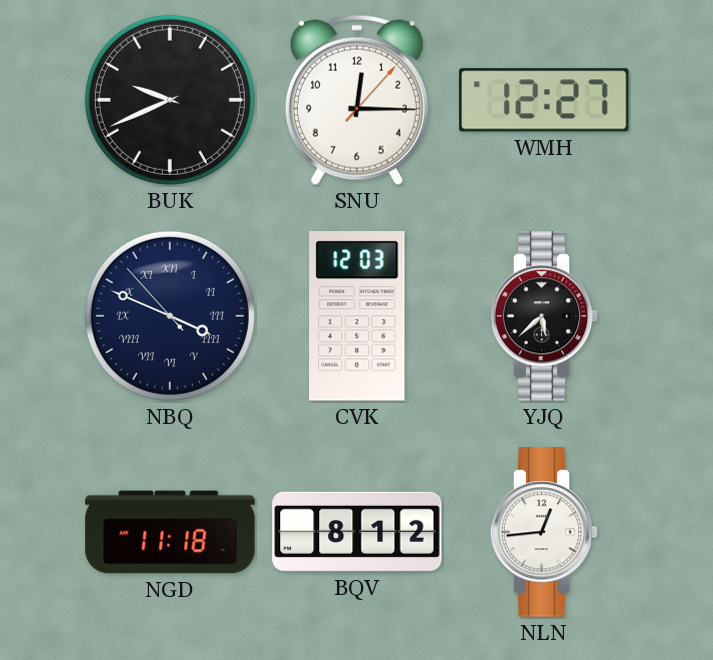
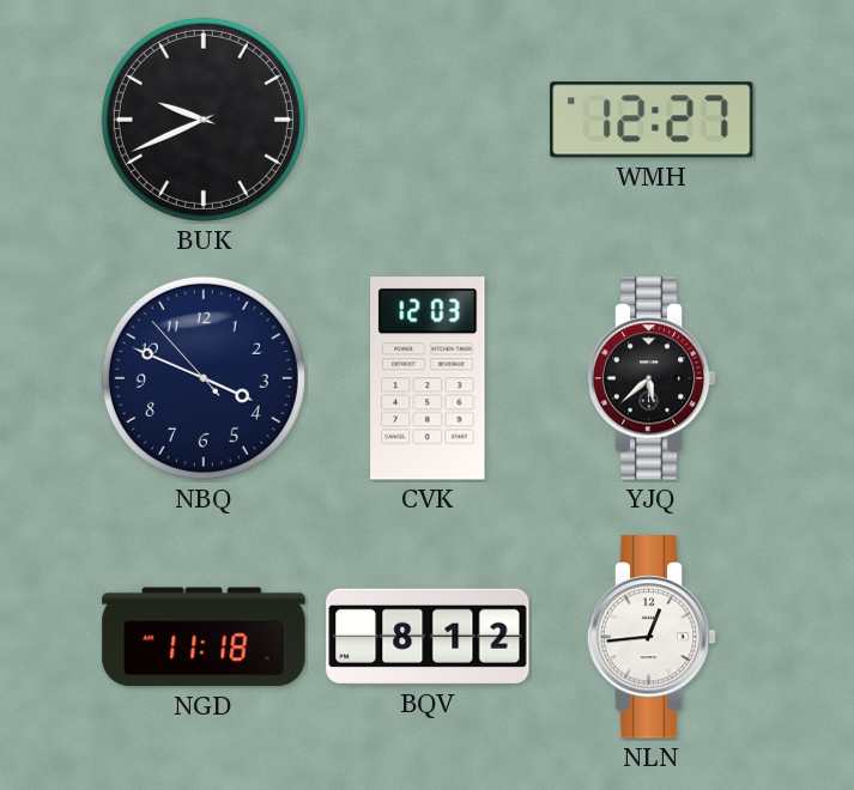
SNU: 12:15 -> none
NBQ numerals: Roman -> Arabic
